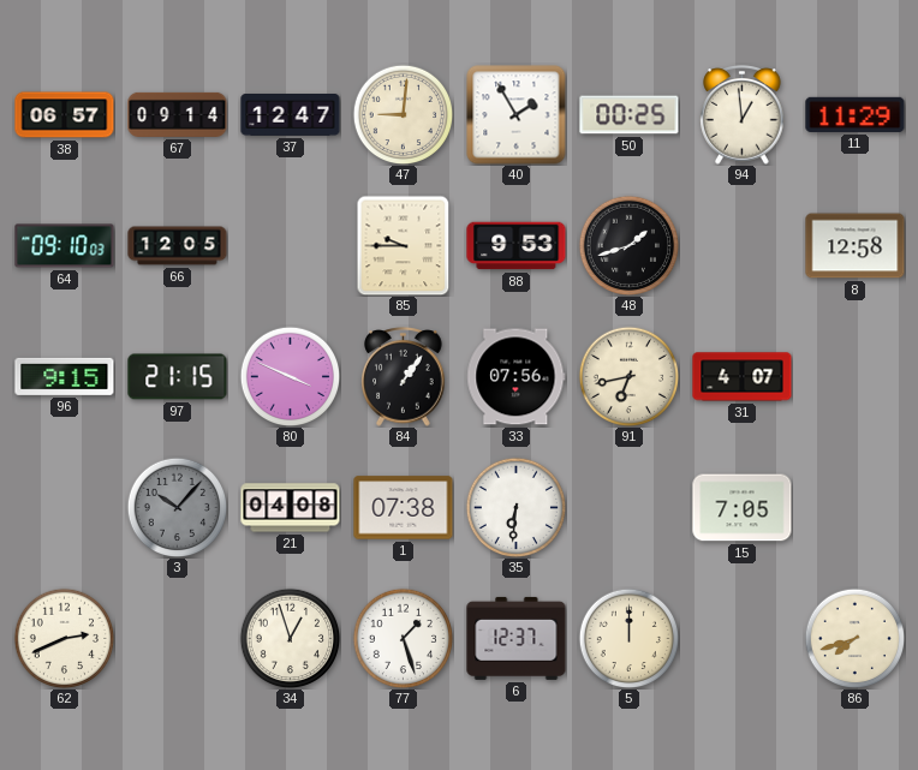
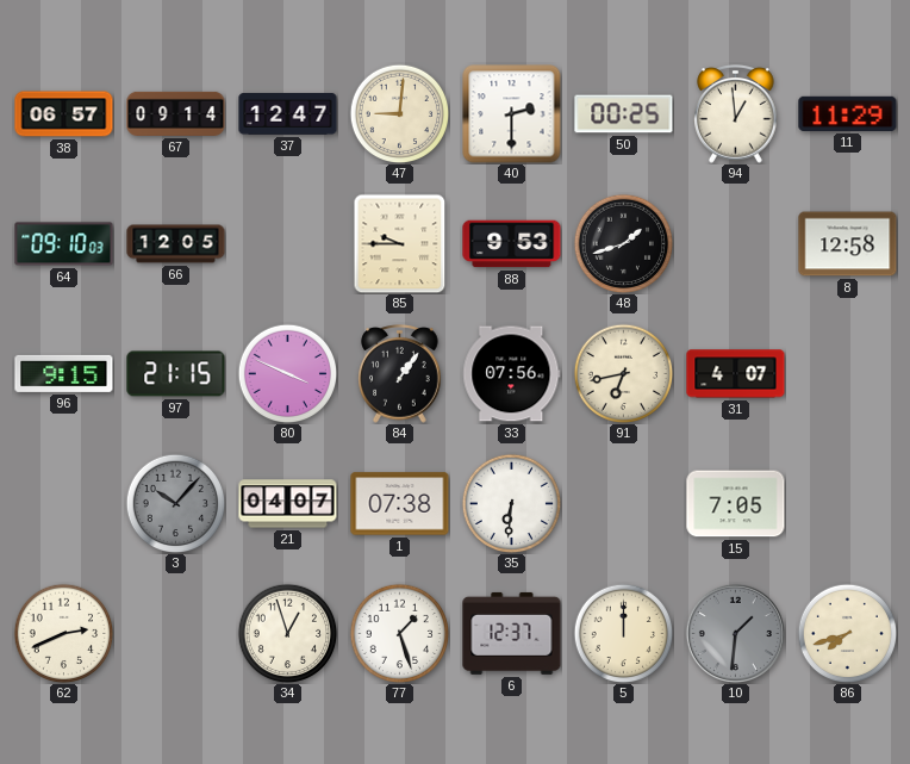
40: 1:55 -> 2:30
21: 04:08 -> 04:07
10: none -> 1:31
